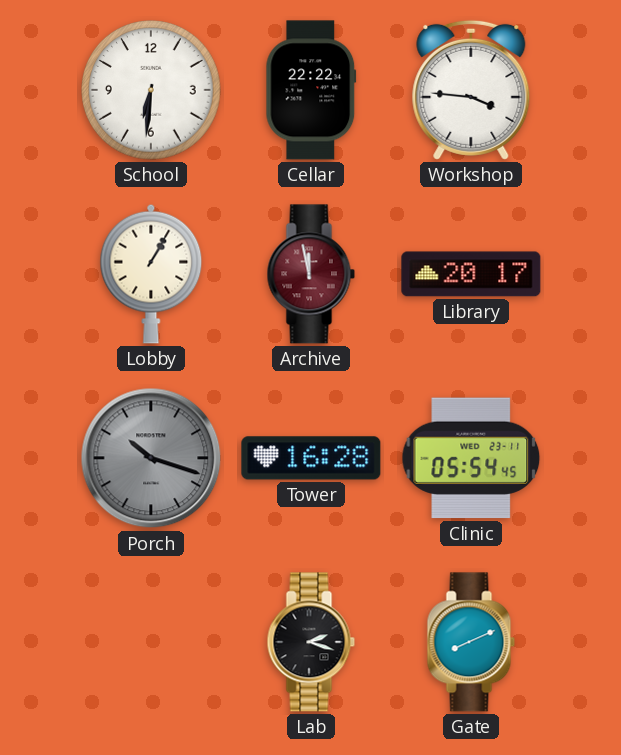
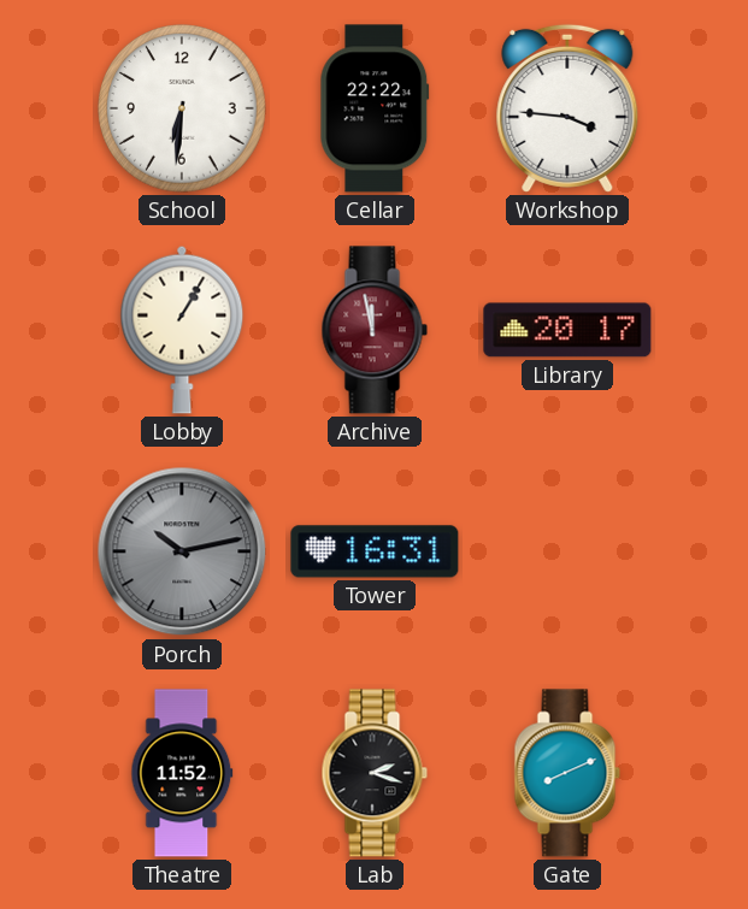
Porch: 10:18 -> 10:13
Tower: 16:28 -> 16:31
Clinic: 05:54 -> none
Theatre: none -> 11:52
